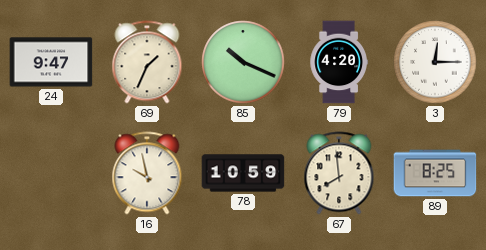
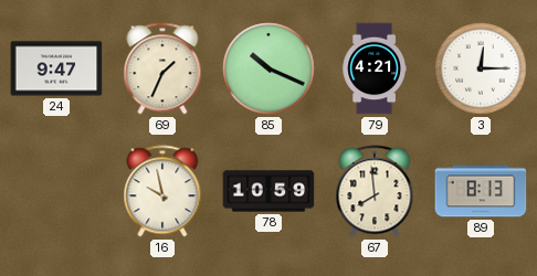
79: 4:20 -> 4:21
89: 8:25 -> 8:13
